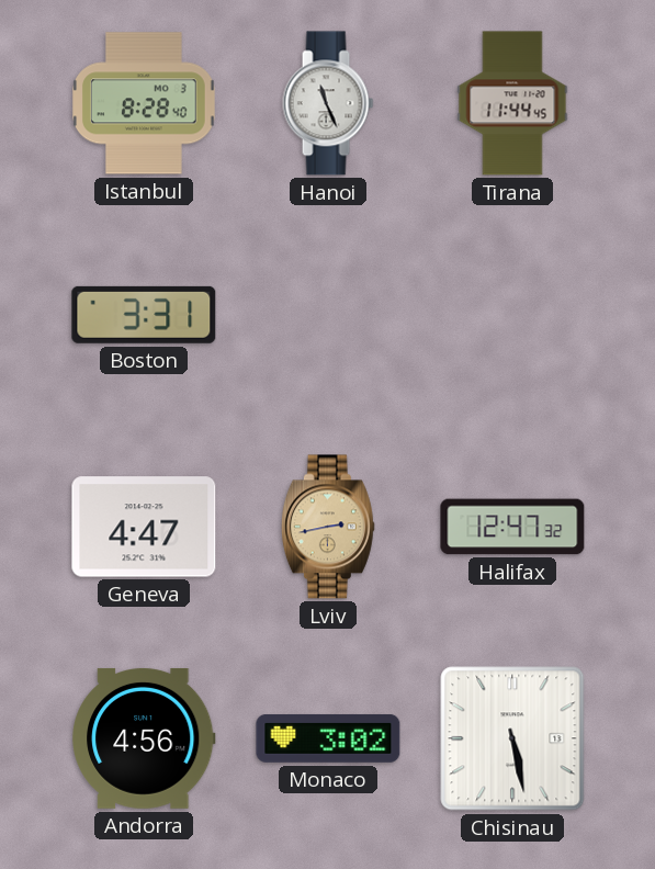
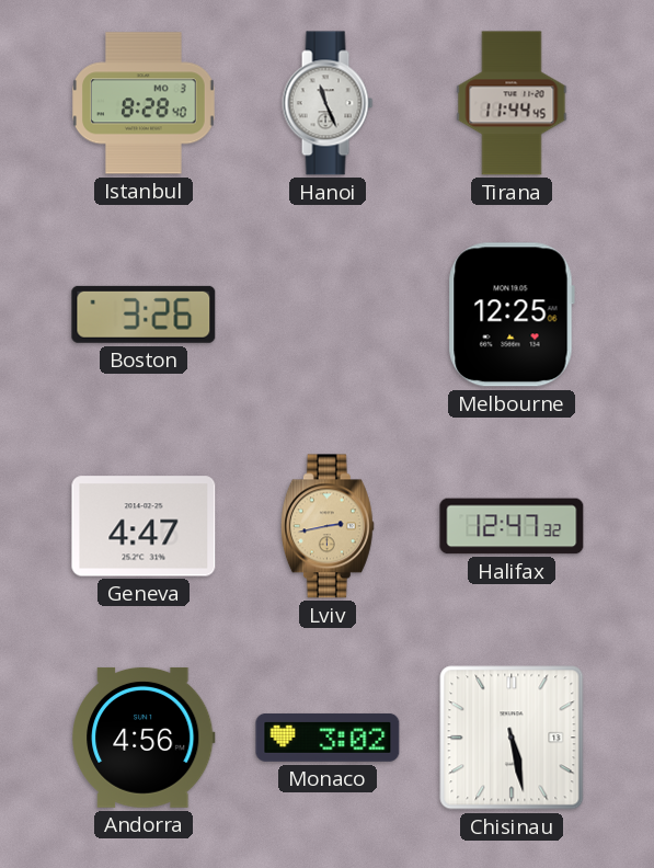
Boston: 3:31 -> 3:26
Melbourne: none -> 12:25
